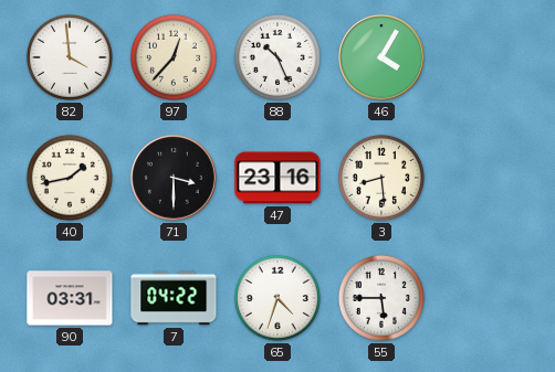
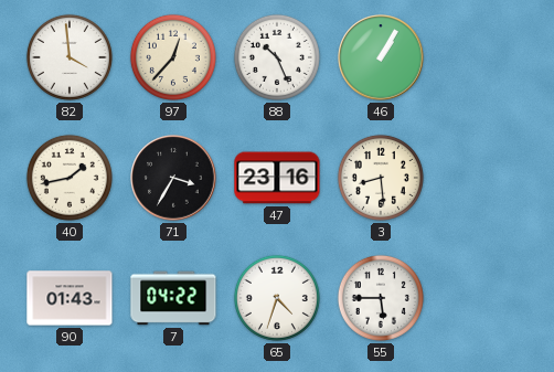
46: 4:05 -> 1:05
71: 3:30 -> 3:35
90: 03:31 -> 01:43
